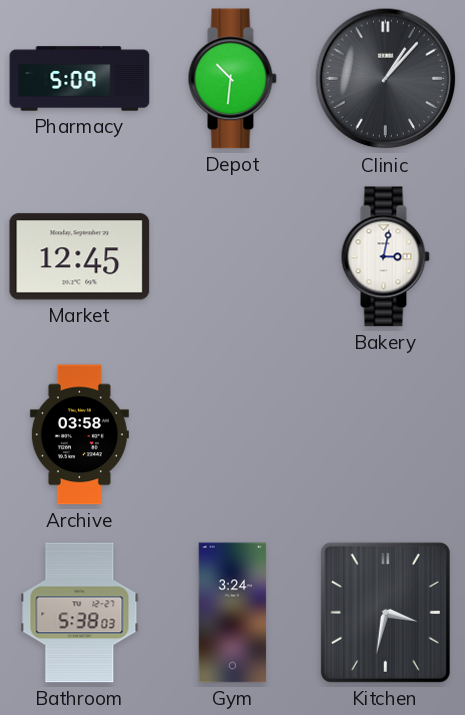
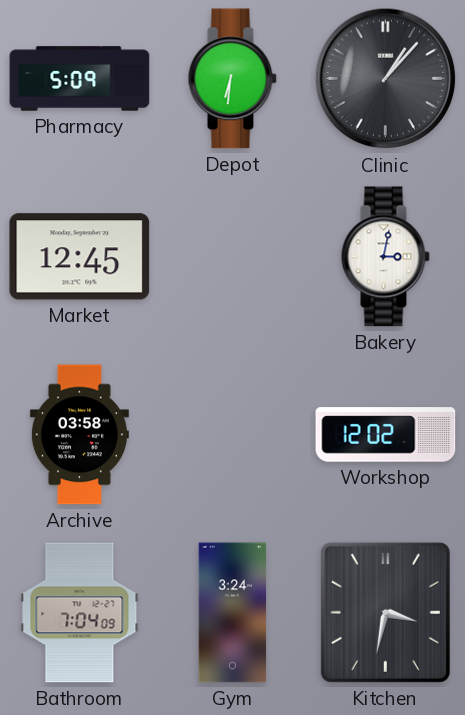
Depot: 10:31 -> 6:31
Workshop: none -> 12:02
Bathroom: 5:38 -> 7:04
